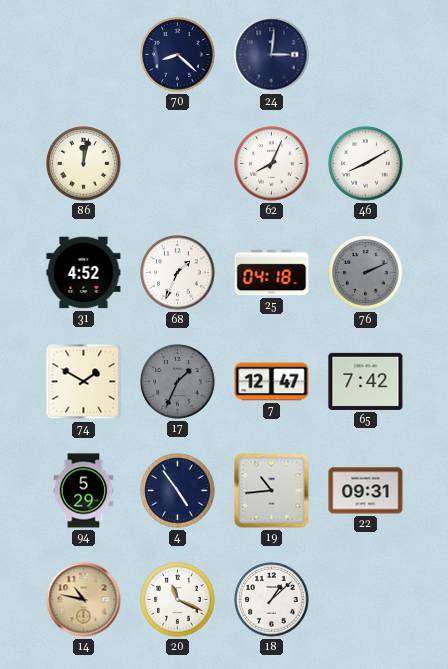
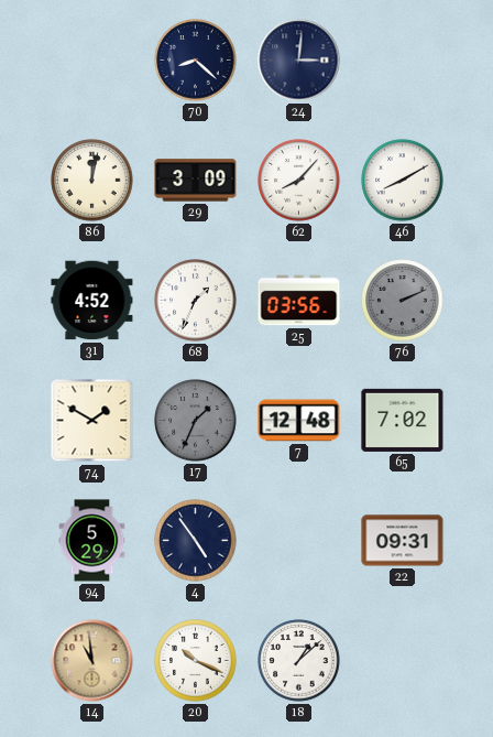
29: none -> 3:09
62: 8:04 -> 8:07
25: 04:18 -> 03:56
7: 12:47 -> 12:48
65: 7:42 -> 7:02
19: 10:44 -> none
14: 10:47 -> 10:59
20: 11:19 -> 10:19
